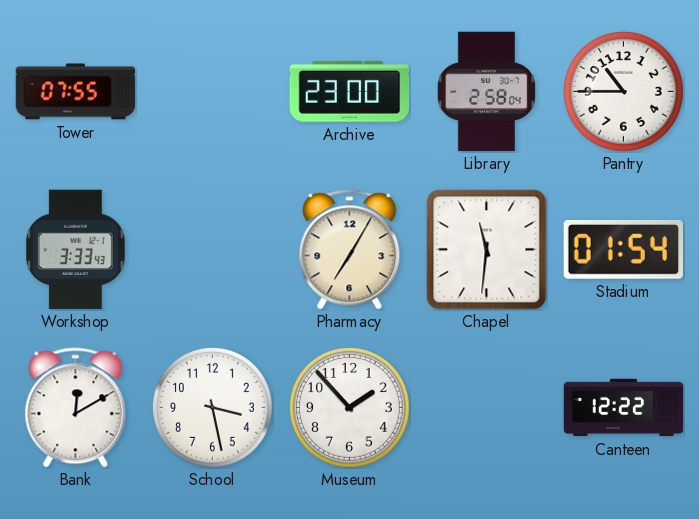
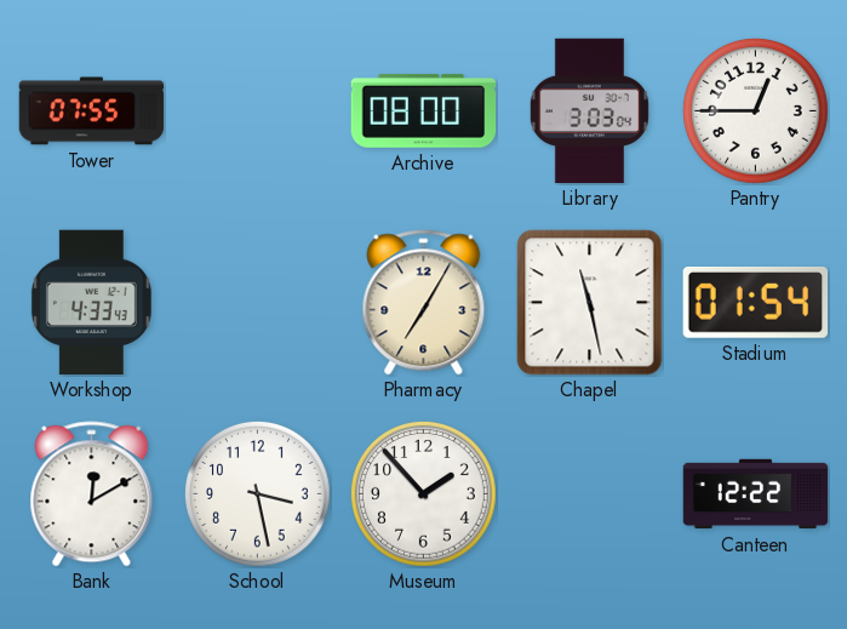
Archive: 23:00 -> 08:00
Library: 2:58 -> 3:03
Pantry: 10:45 -> 12:45
Workshop: 3:33 -> 4:33
Chapel: 11:31 -> 11:28
